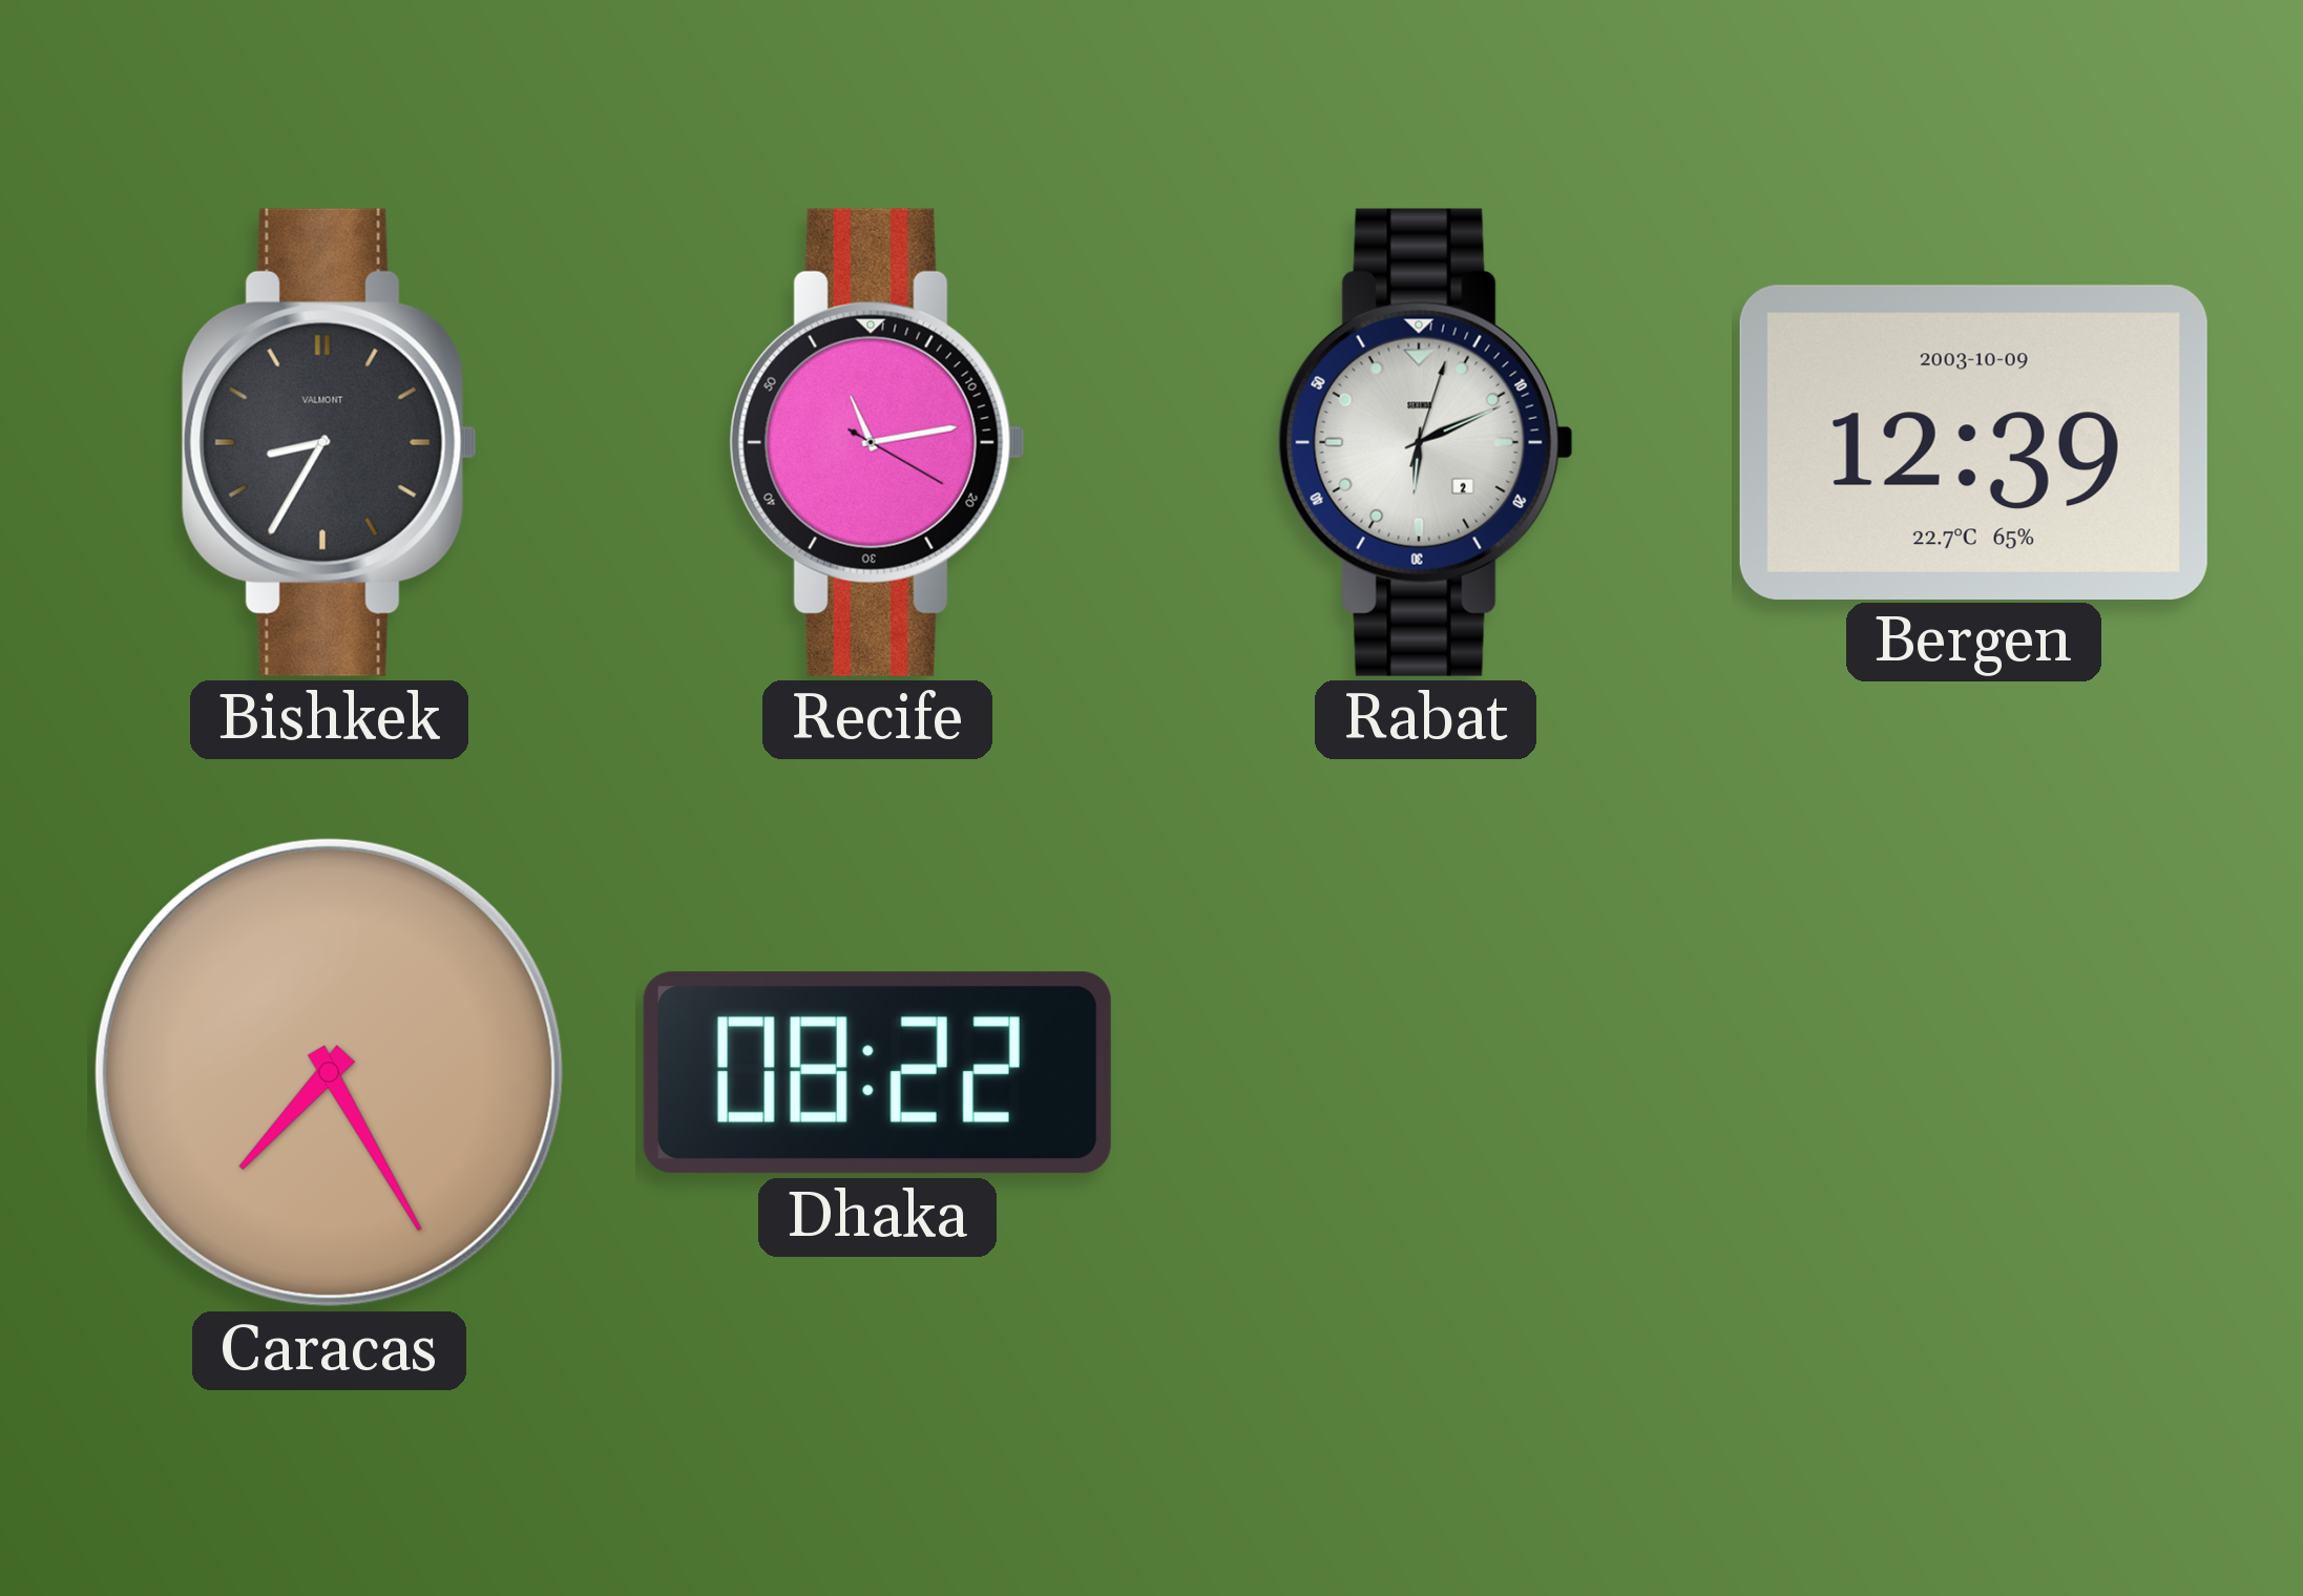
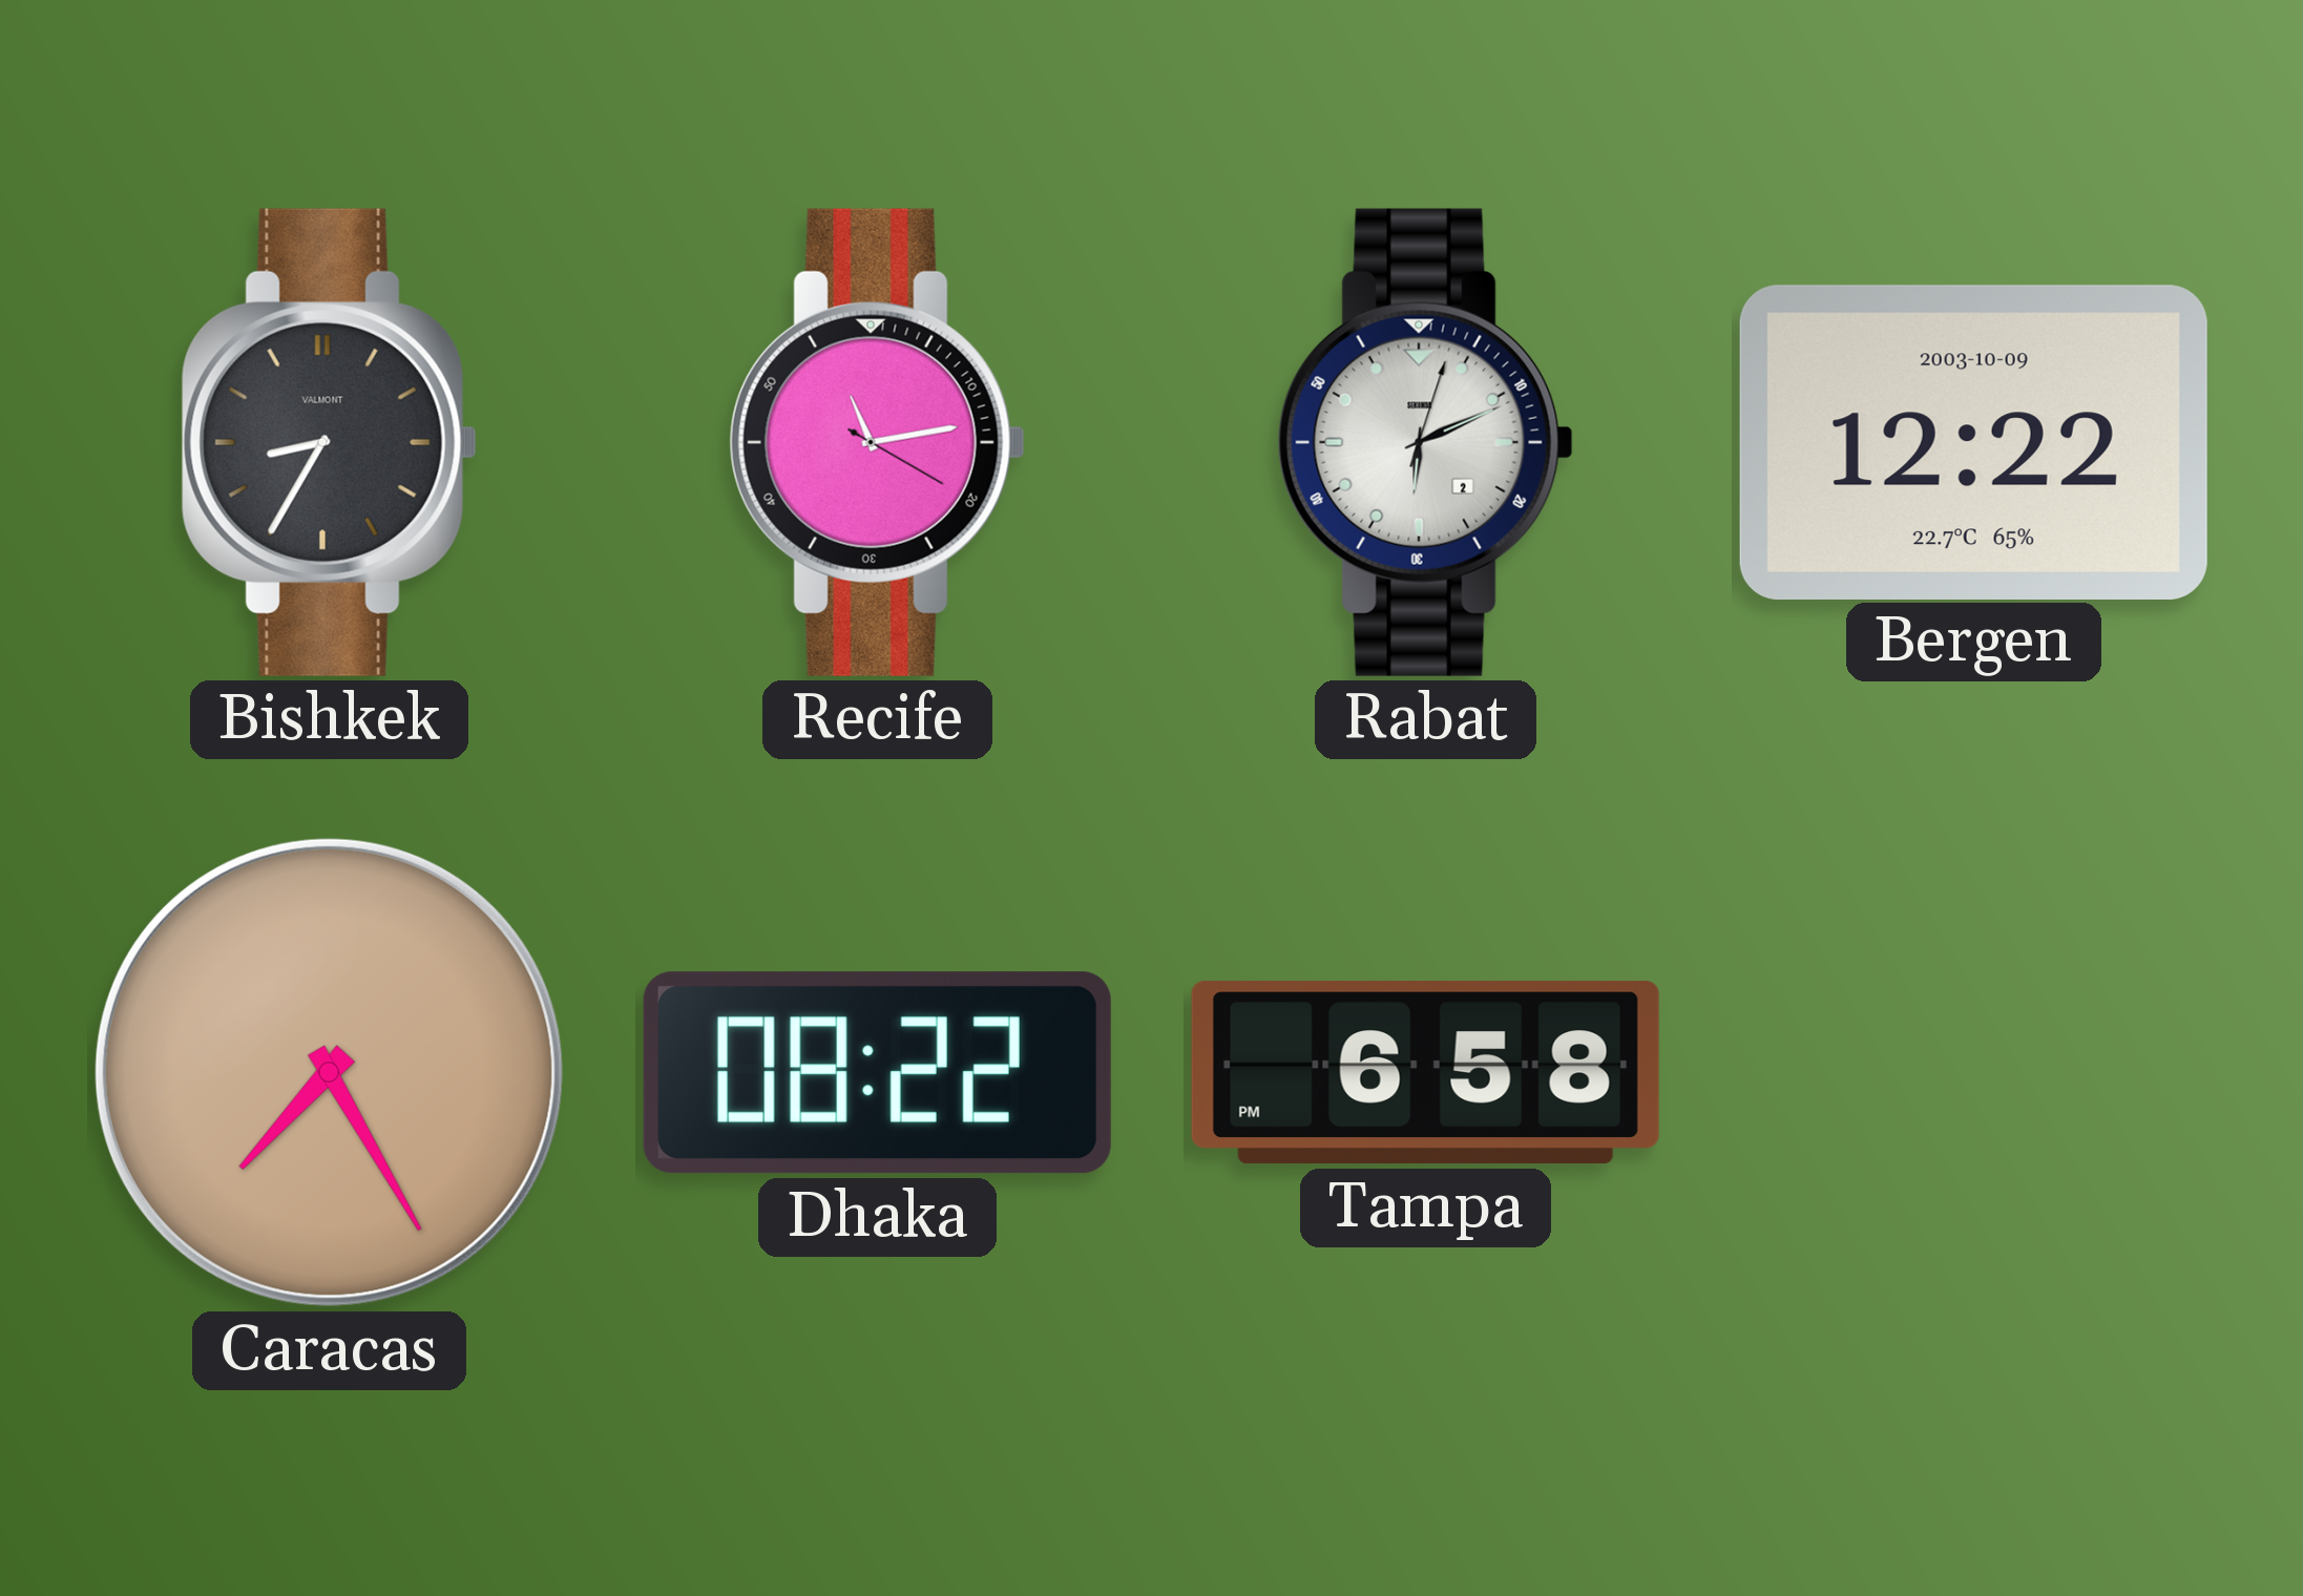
Bergen: 12:39 -> 12:22
Tampa: none -> 6:58
